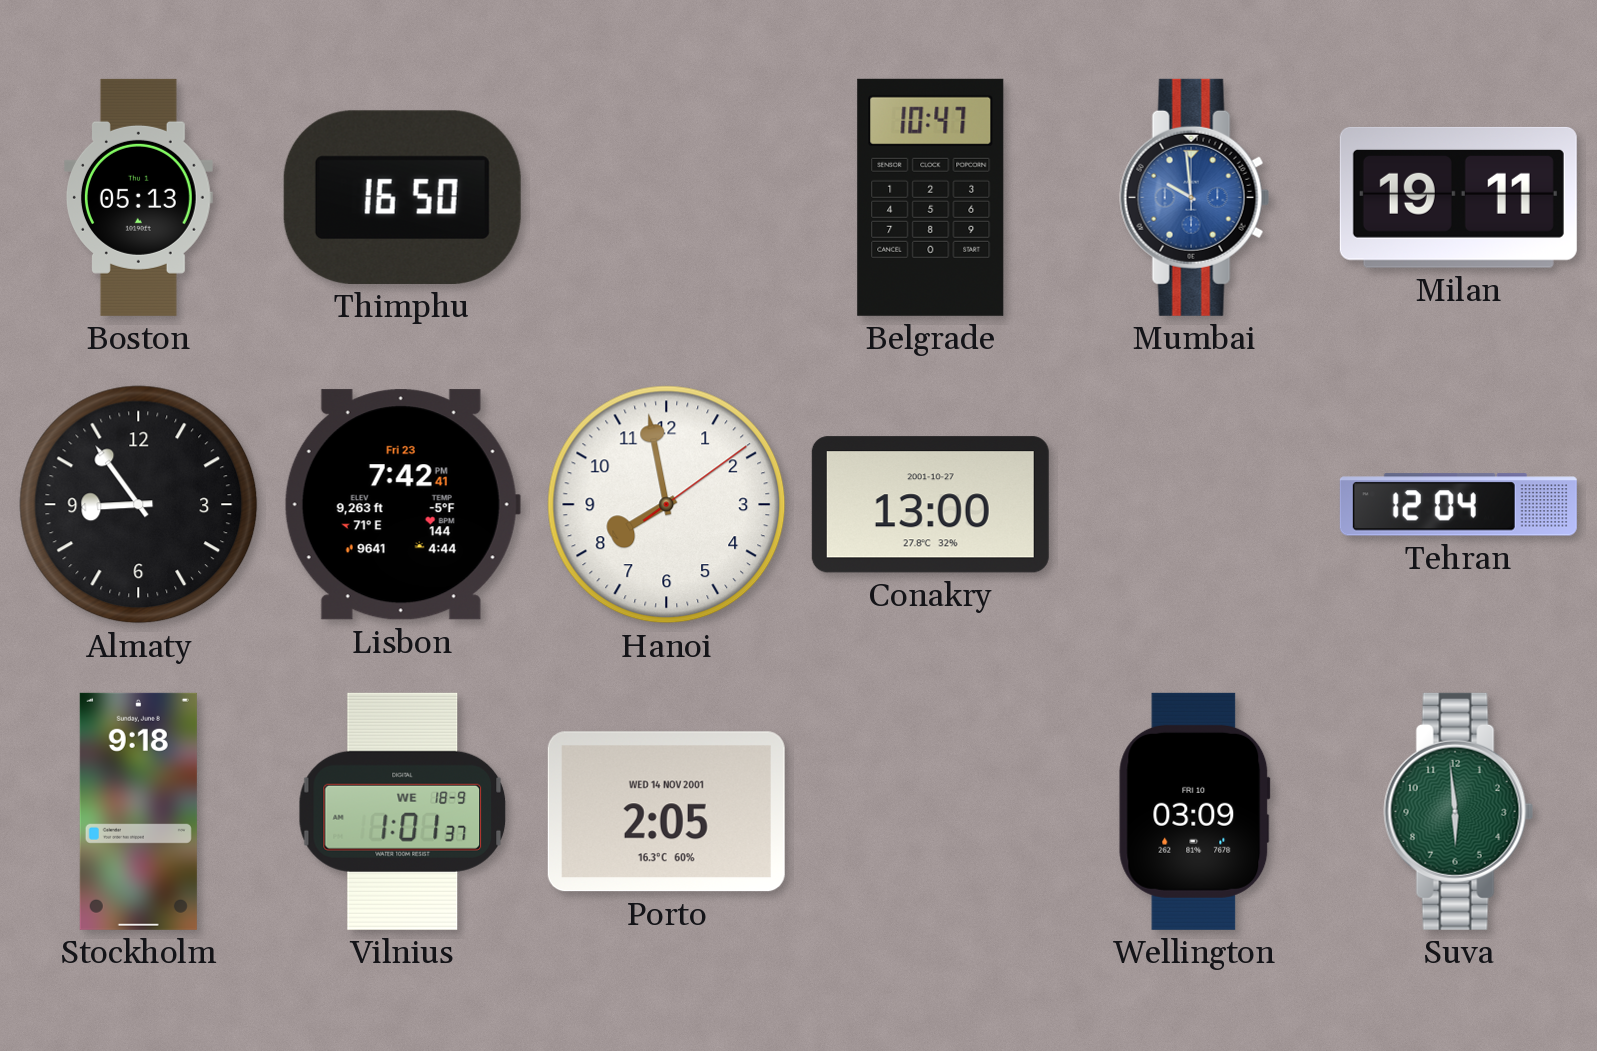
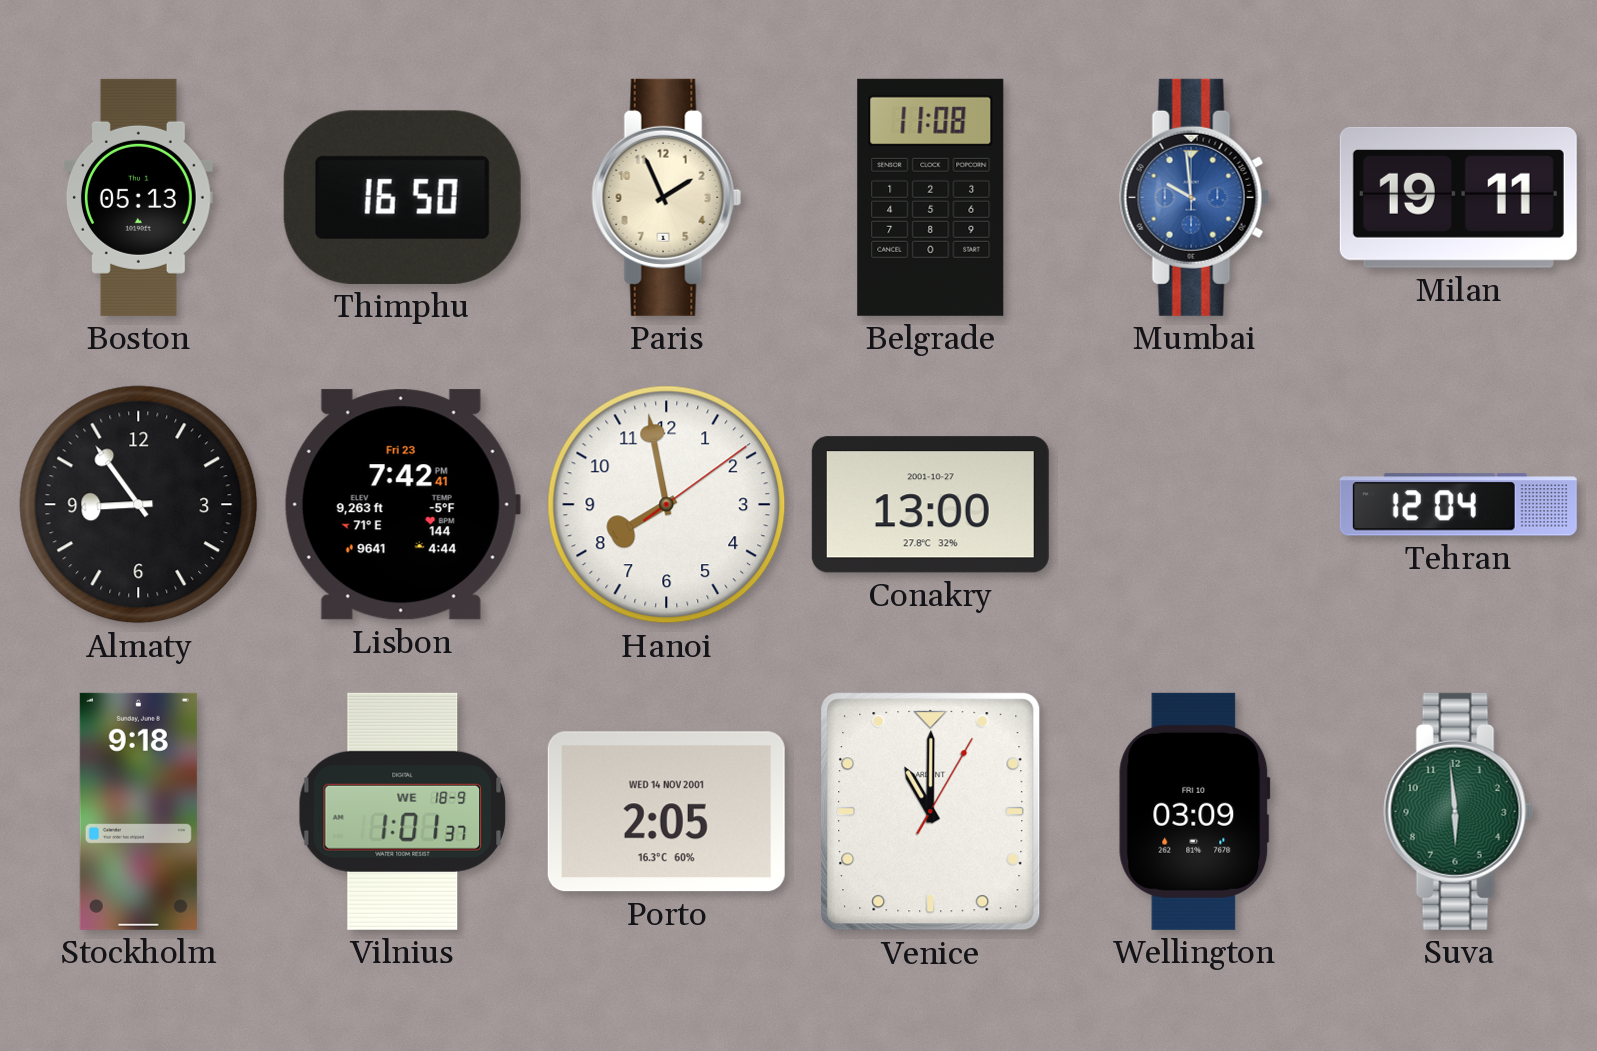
Paris: none -> 1:56
Belgrade: 10:47 -> 11:08
Venice: none -> 11:00
